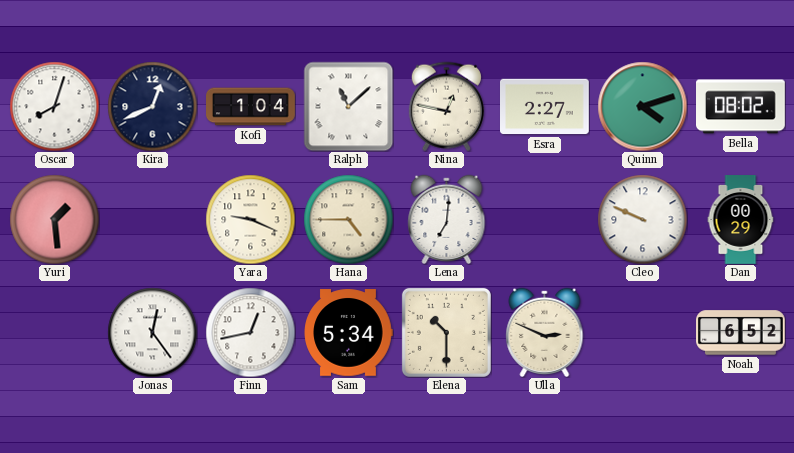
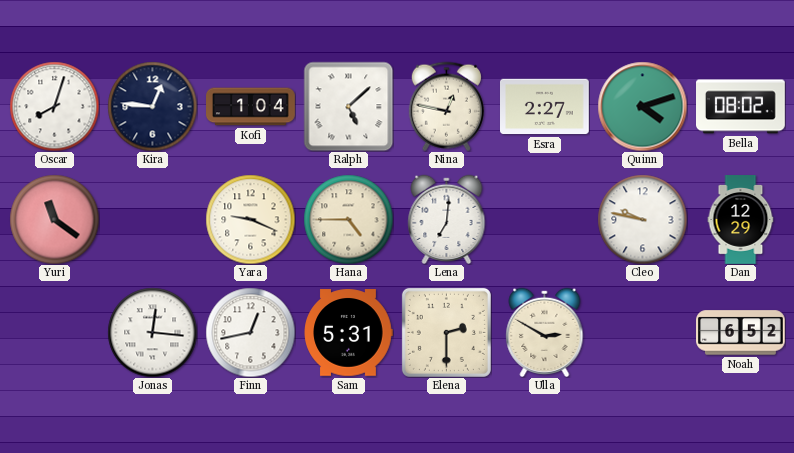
Kira: 12:41 -> 12:46
Ralph: 11:08 -> 5:08
Yuri: 1:29 -> 11:21
Cleo: 9:49 -> 9:47
Dan: 00:29 -> 12:29
Jonas: 12:24 -> 12:16
Sam: 5:34 -> 5:31
Elena: 10:30 -> 2:30
Ulla: 2:49 -> 2:50
